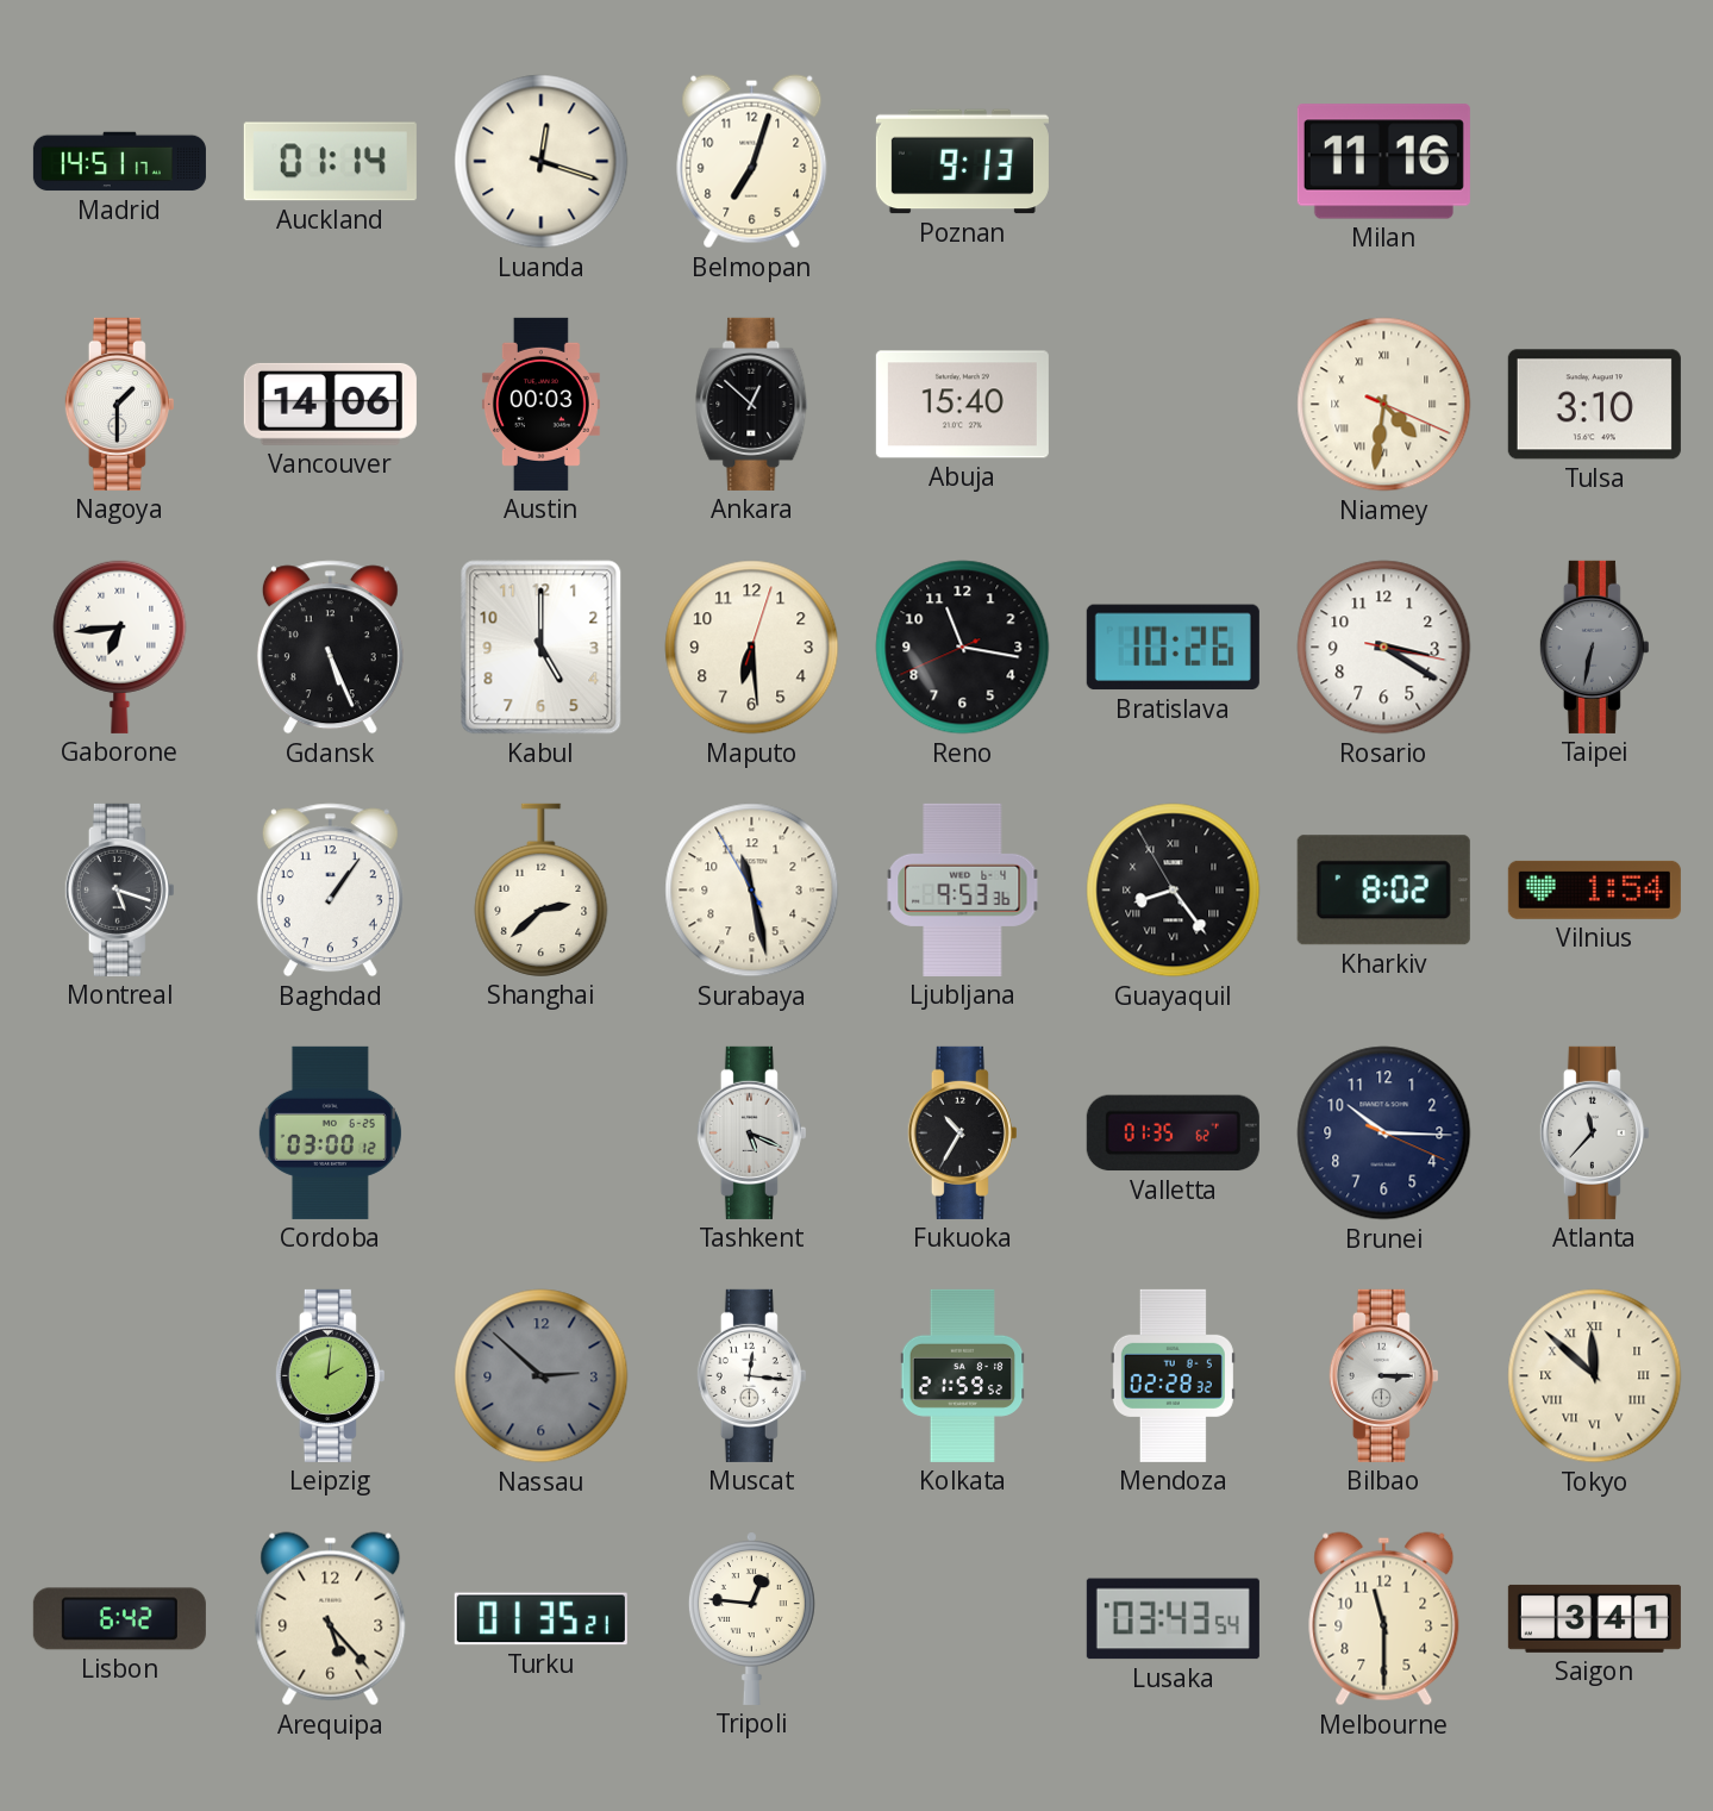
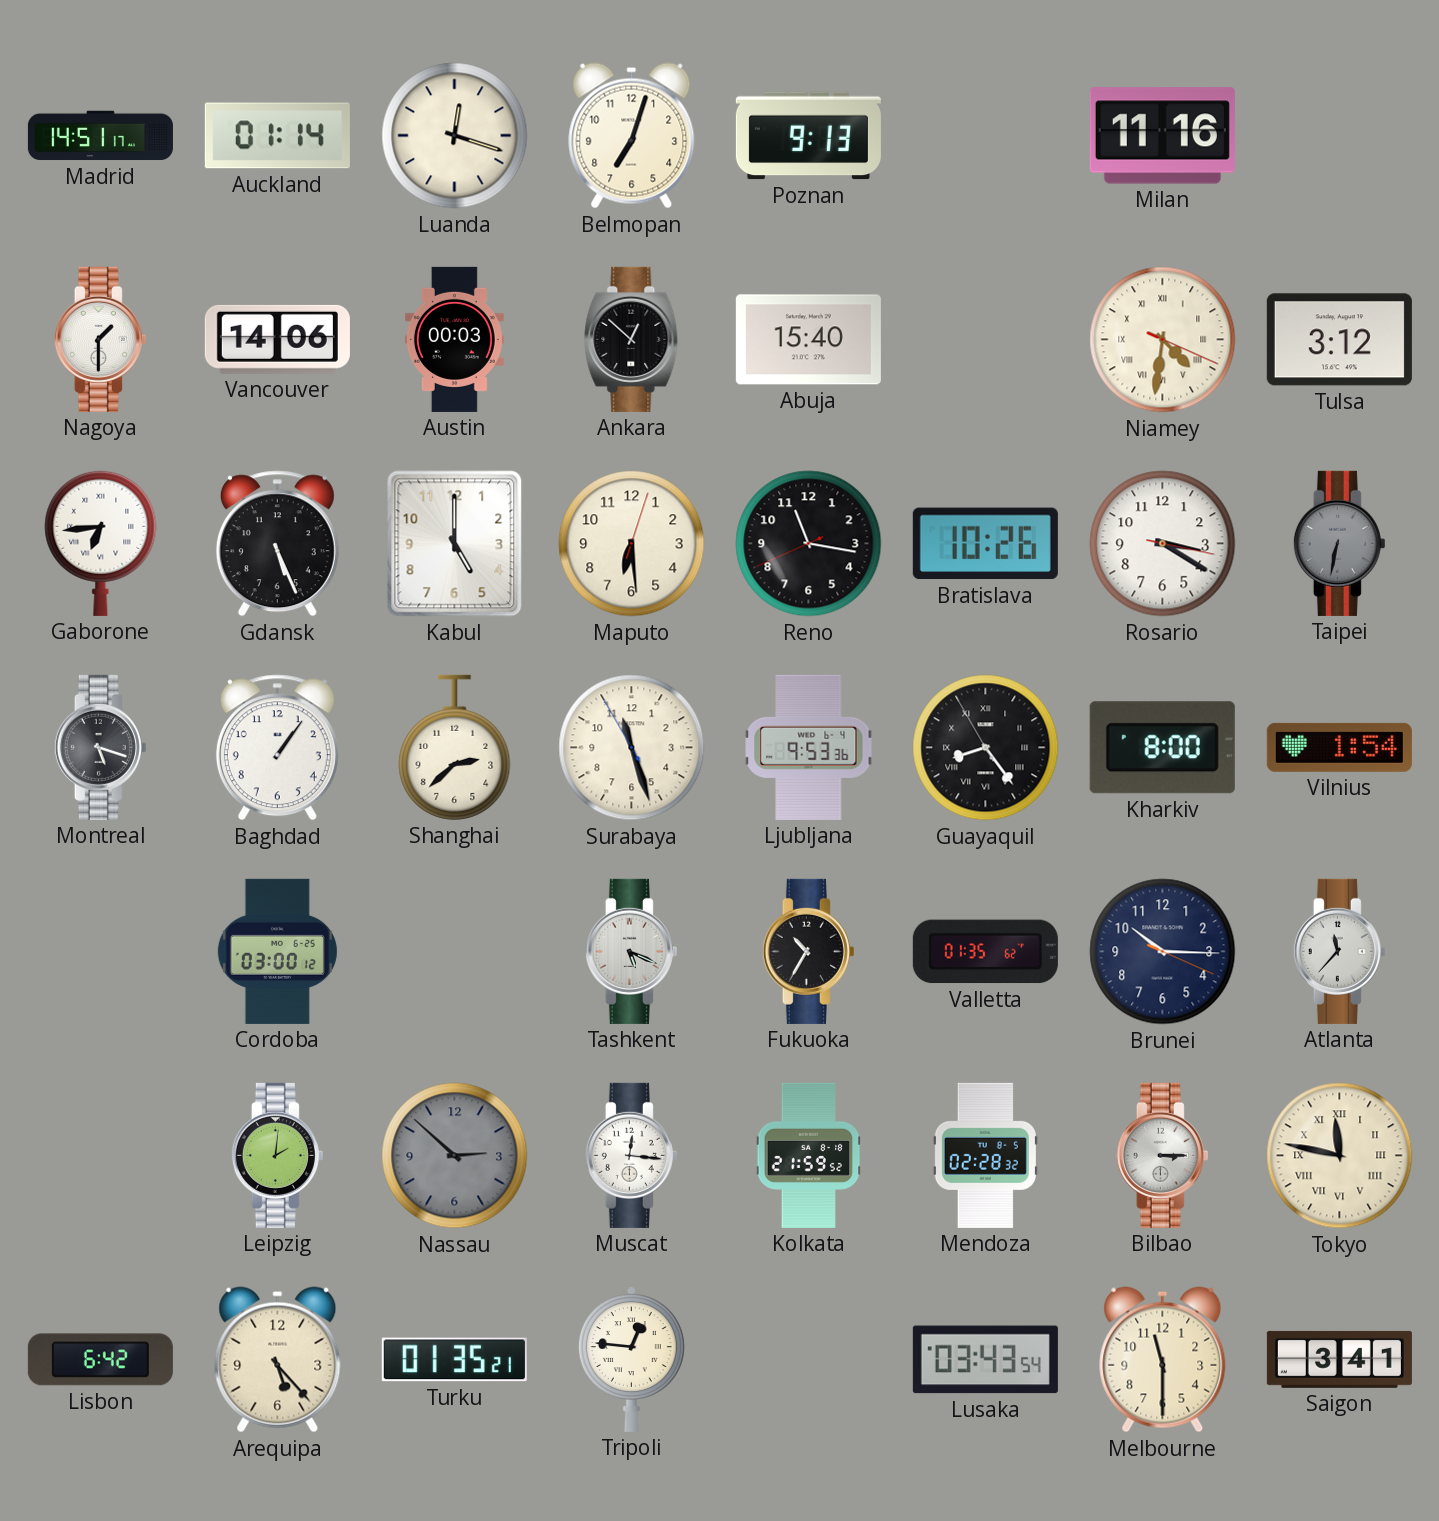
Tulsa: 3:10 -> 3:12
Surabaya: 11:27 -> 11:26
Kharkiv: 8:02 -> 8:00
Tokyo: 11:52 -> 11:47
